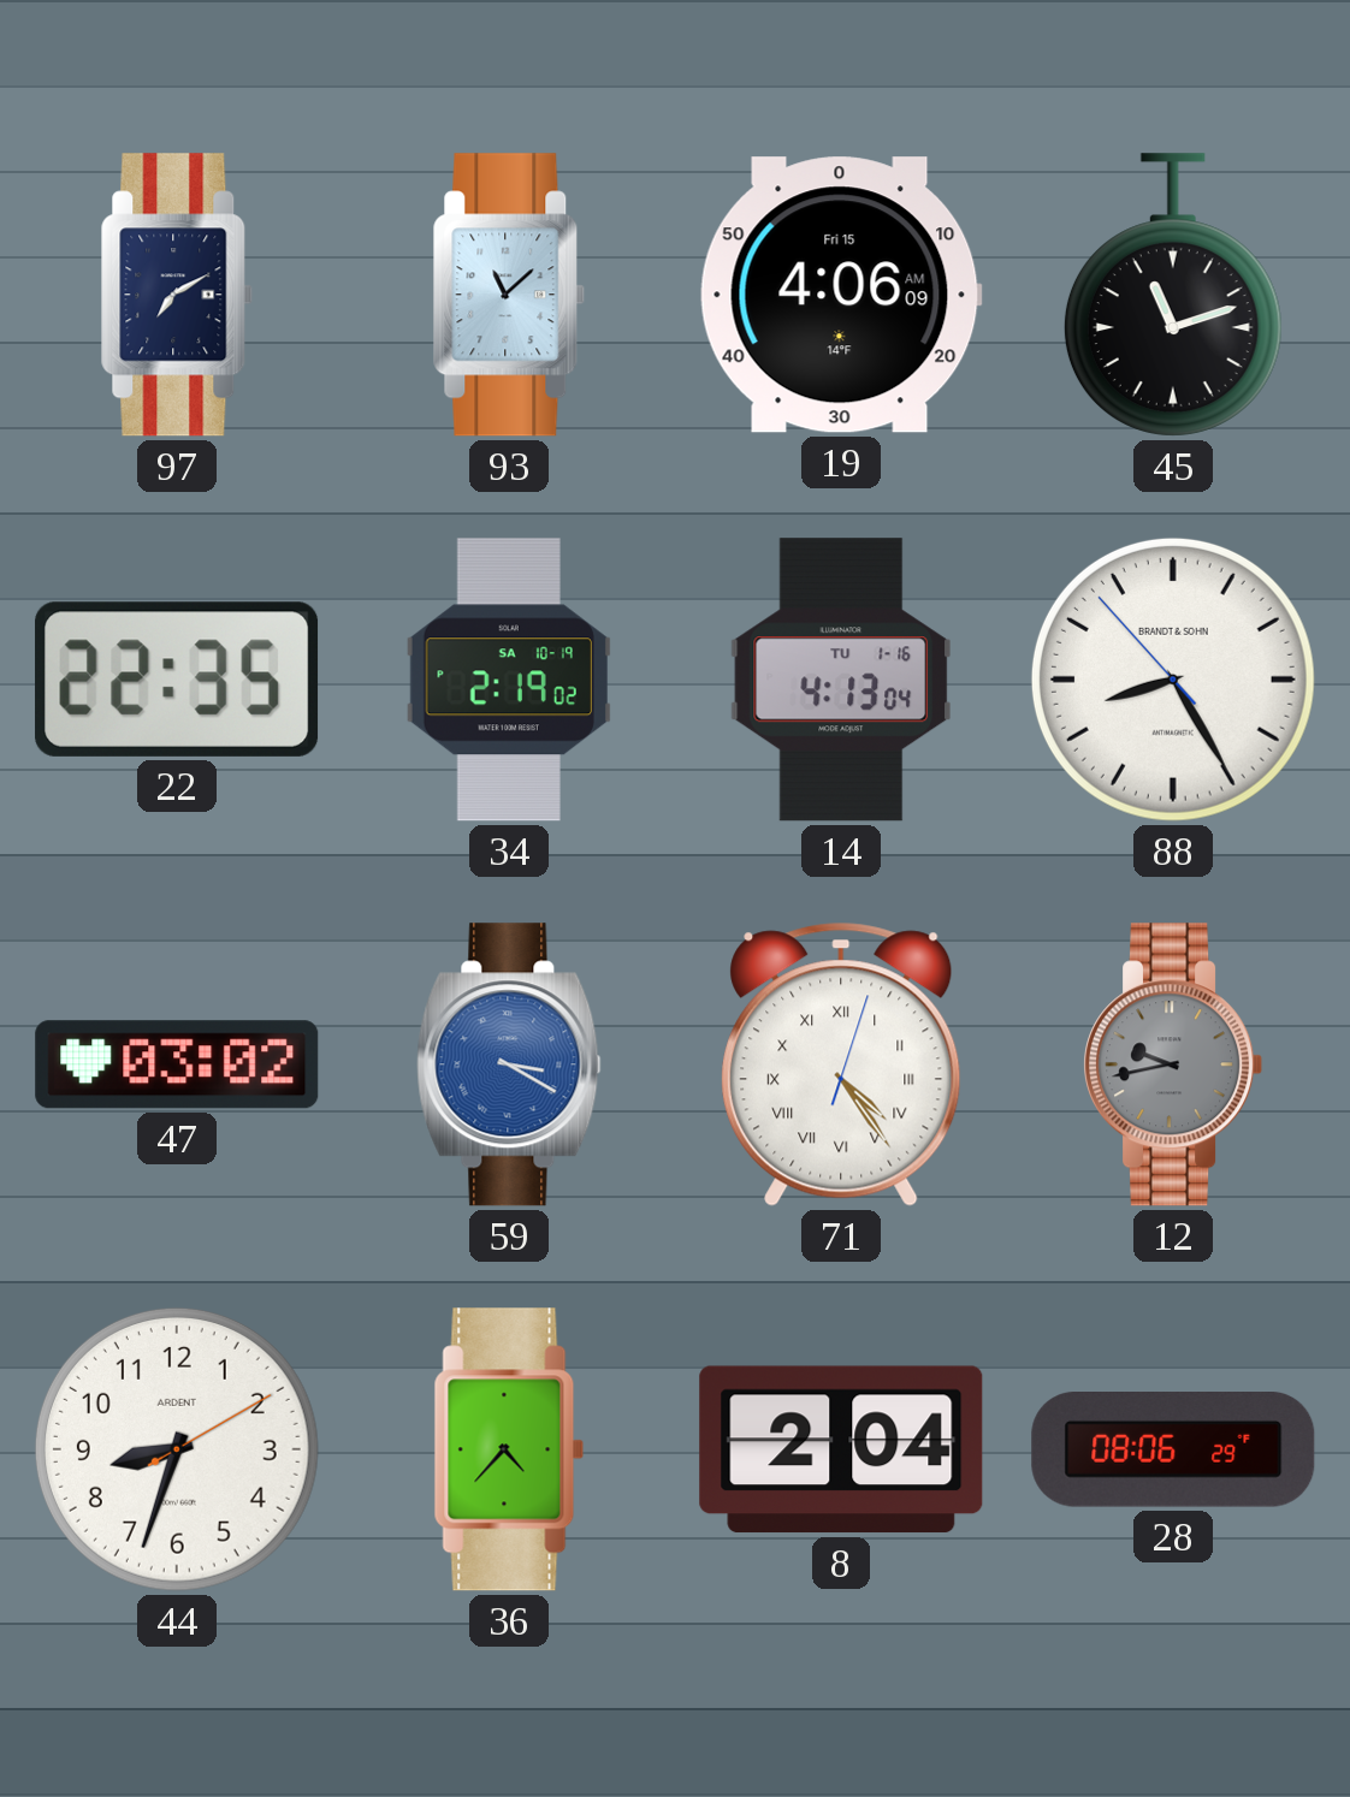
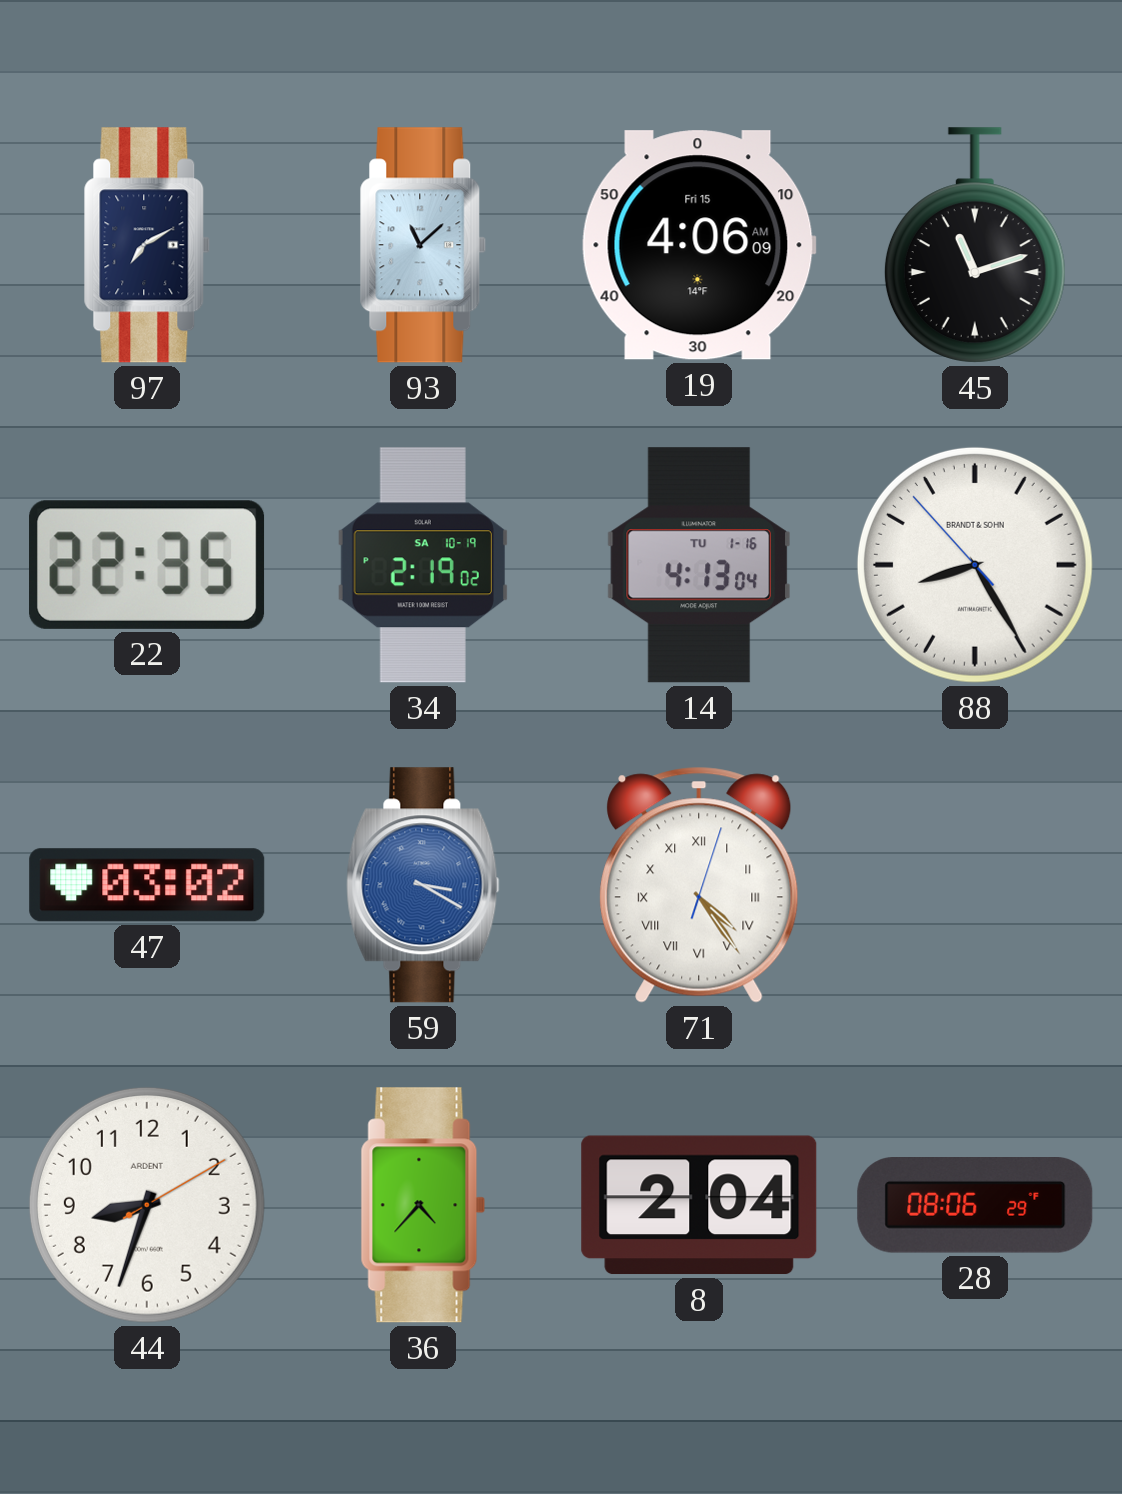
12: 9:43 -> none
